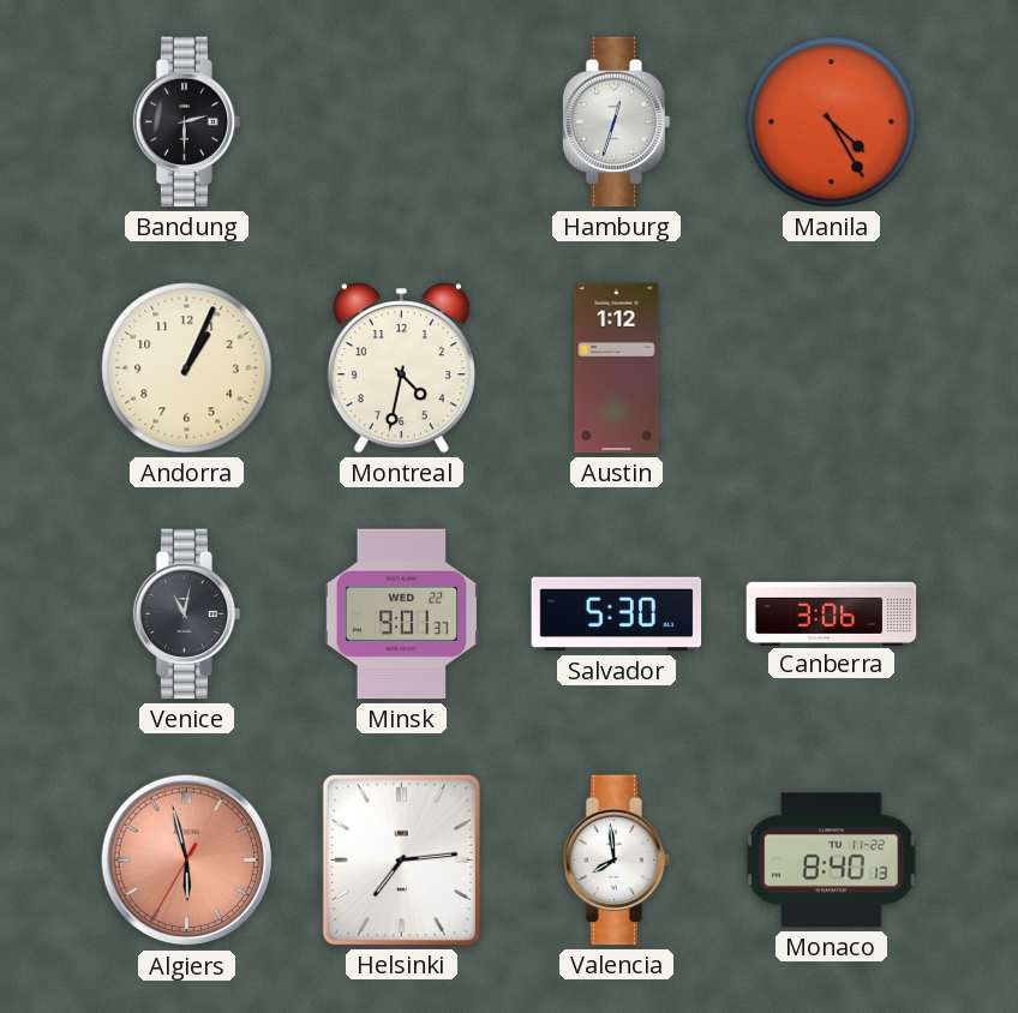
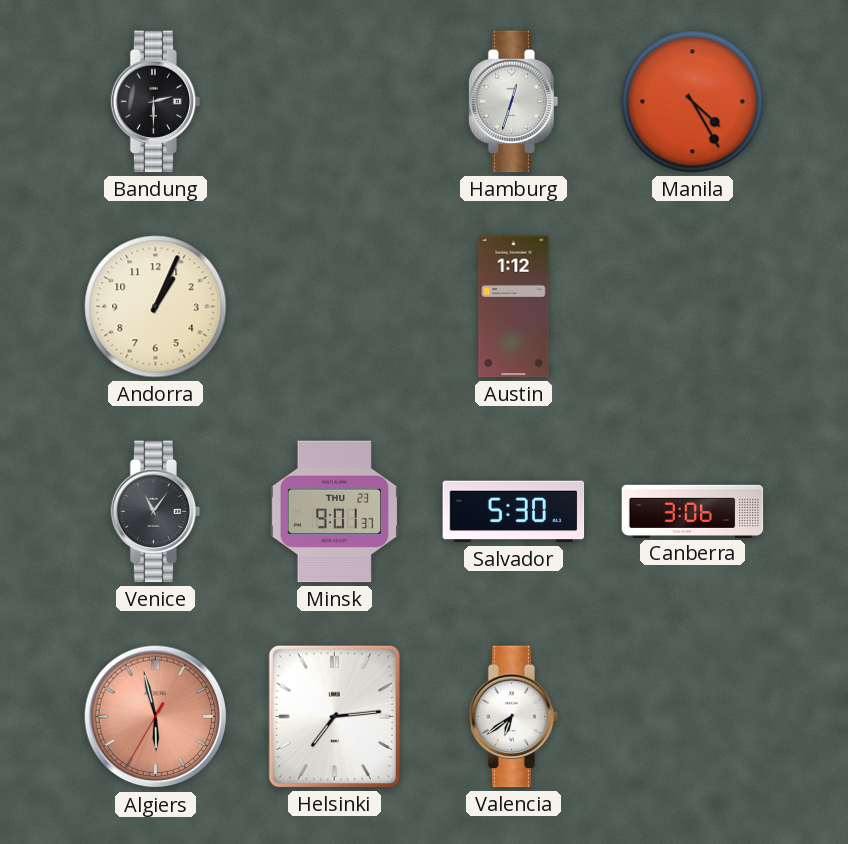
Montreal: 4:32 -> none
Venice: 11:02 -> 11:06
Minsk date: WED 22 -> THU 23
Valencia: 7:59 -> 6:39
Monaco: 8:40 -> none
